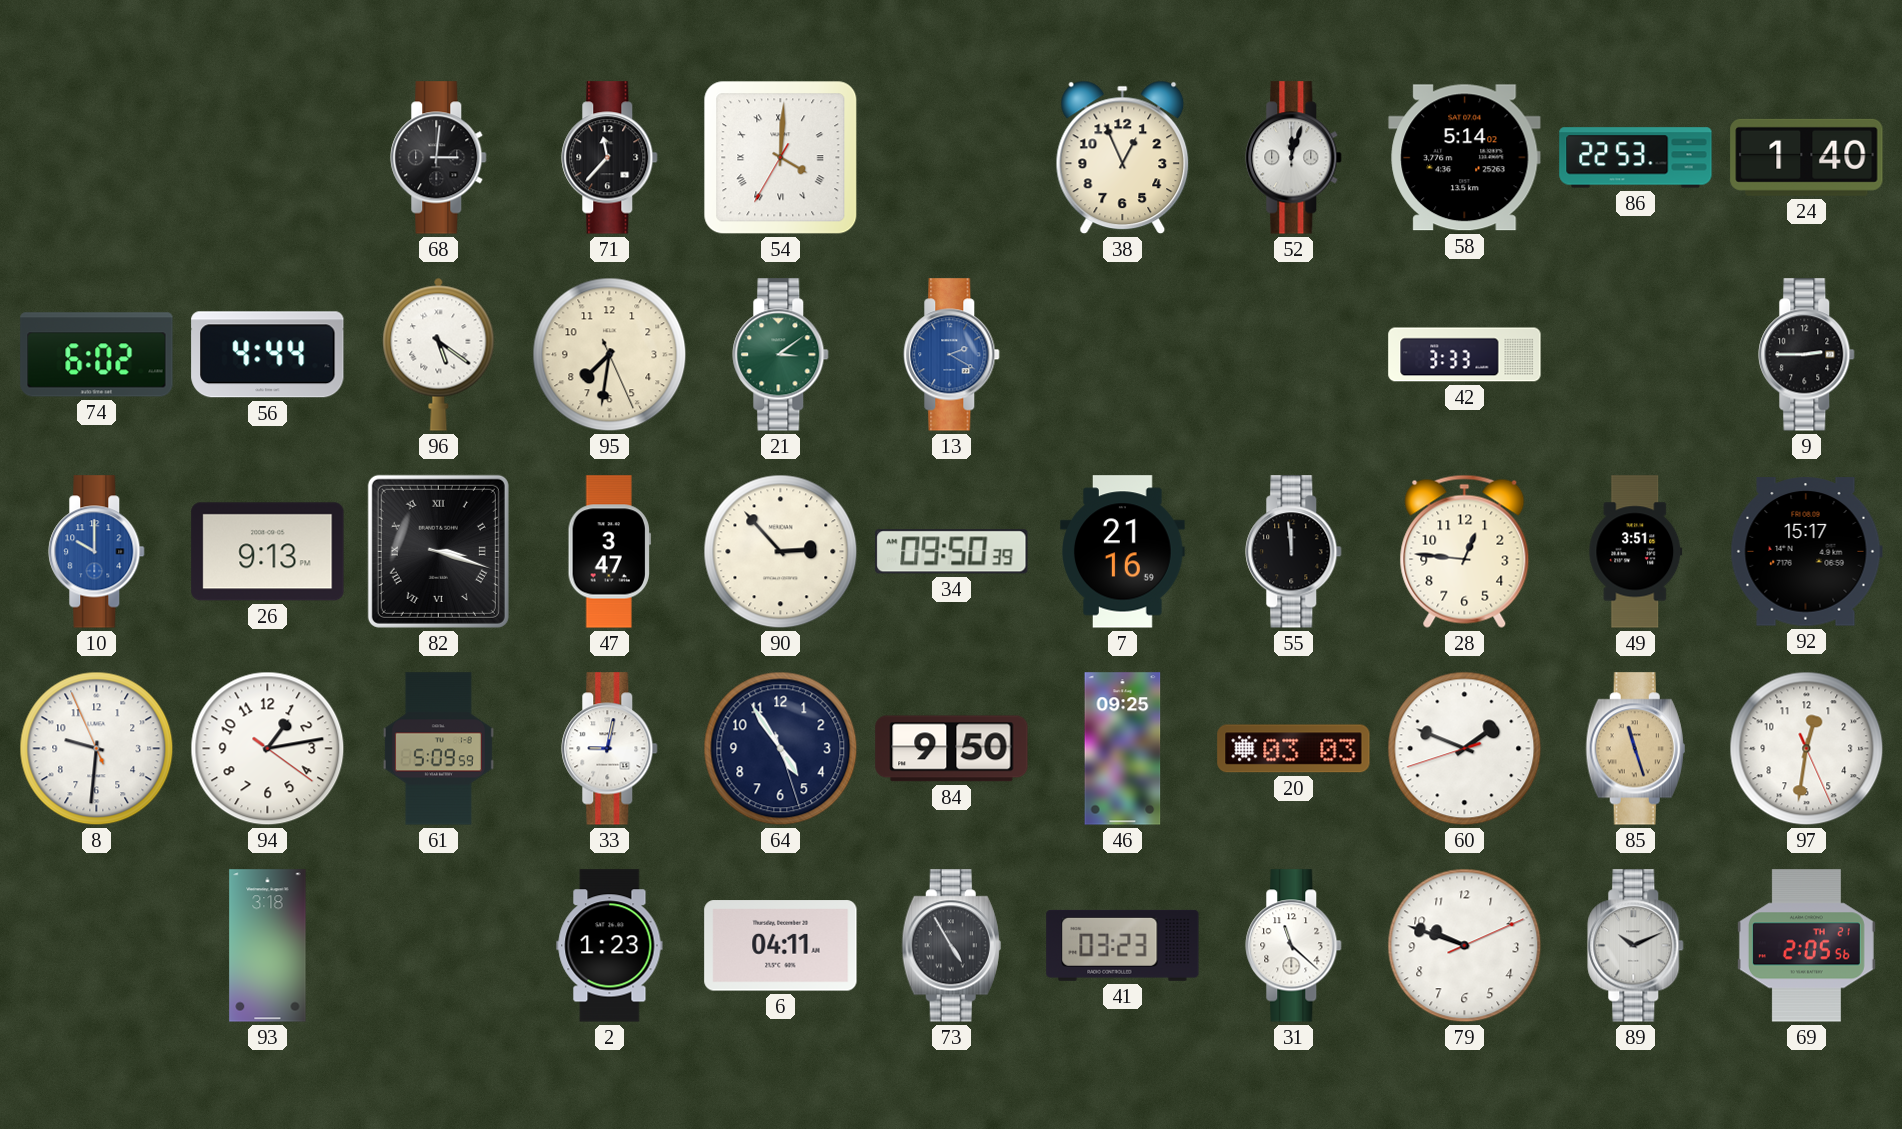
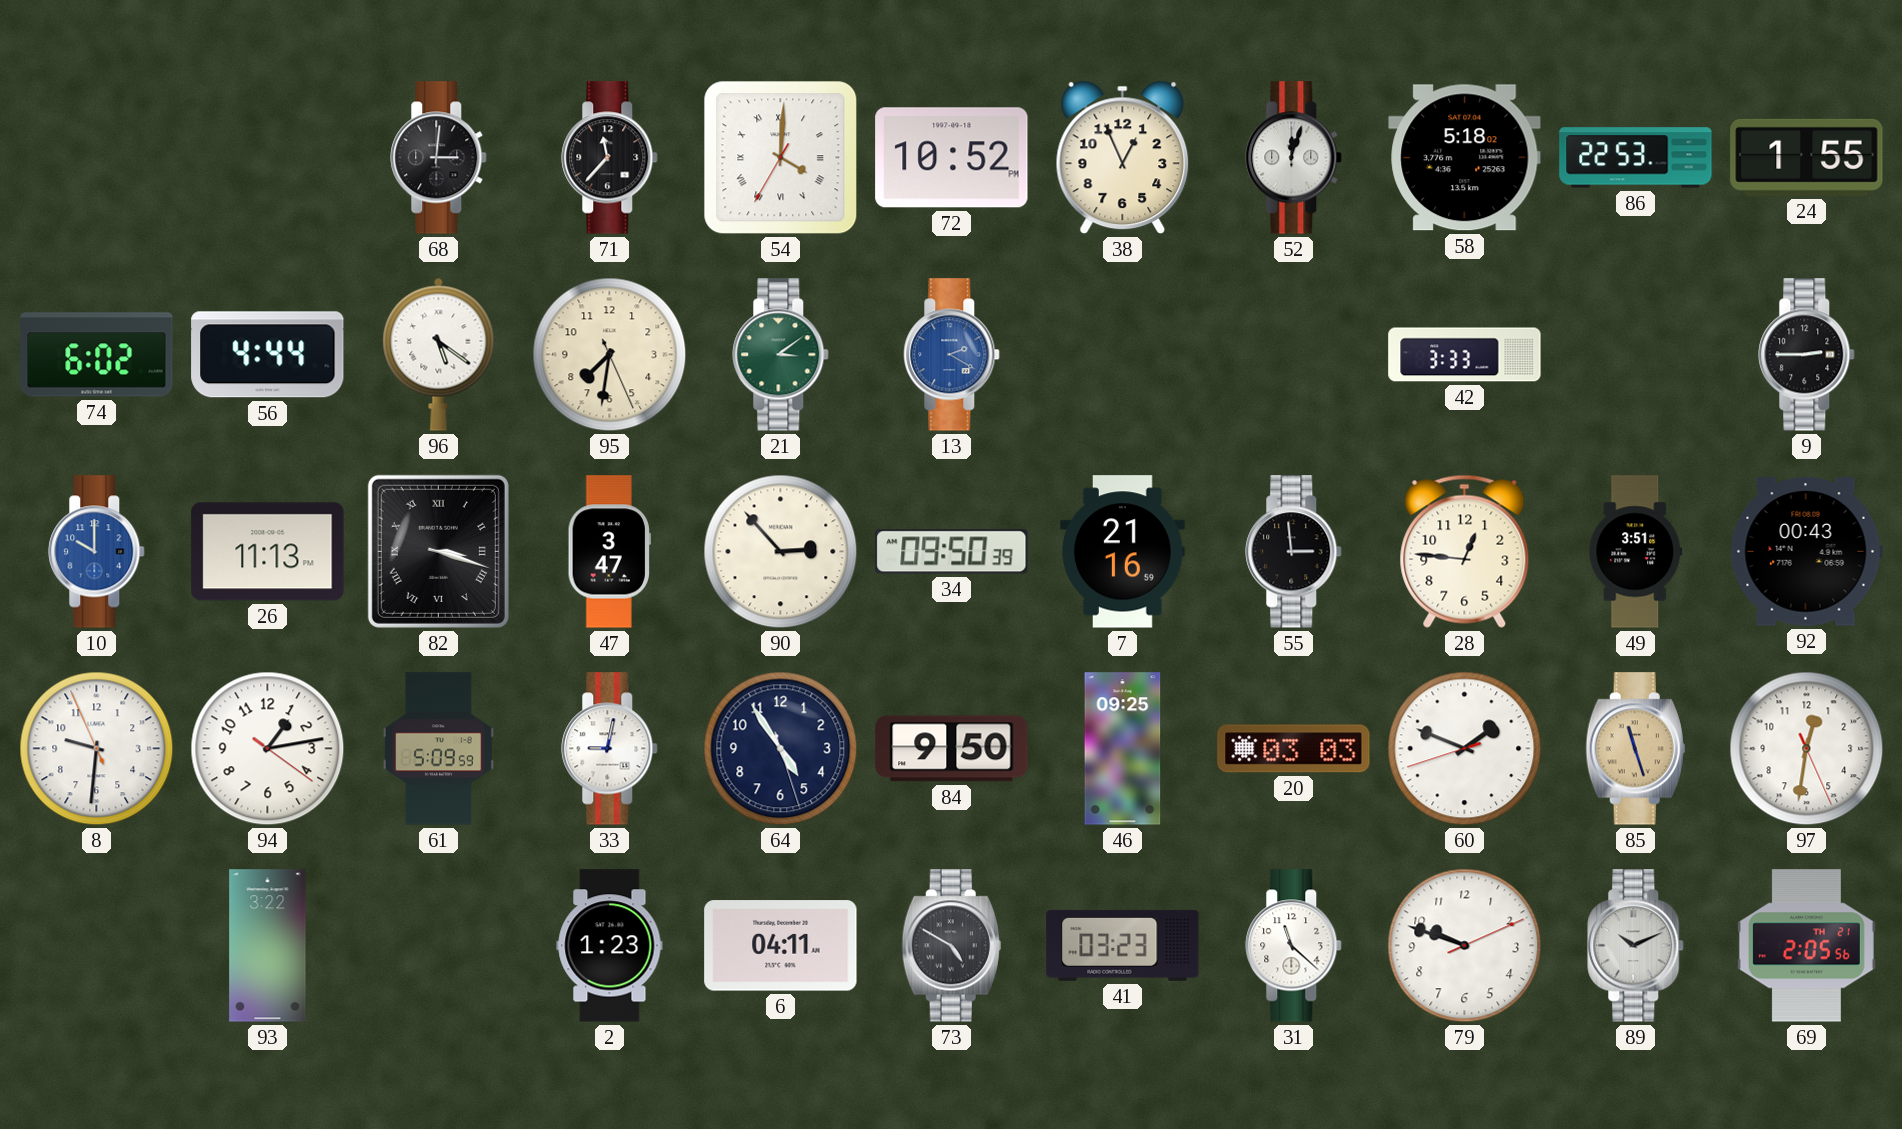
72: none -> 10:52
58: 5:14 -> 5:18
24: 1:40 -> 1:55
26: 9:13 -> 11:13
55: 11:59 -> 2:59
92: 15:17 -> 00:43
93: 3:18 -> 3:22
73: 4:55 -> 4:50
